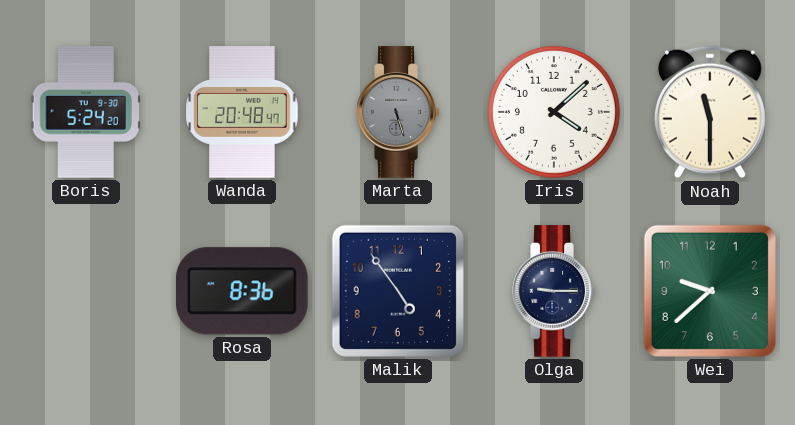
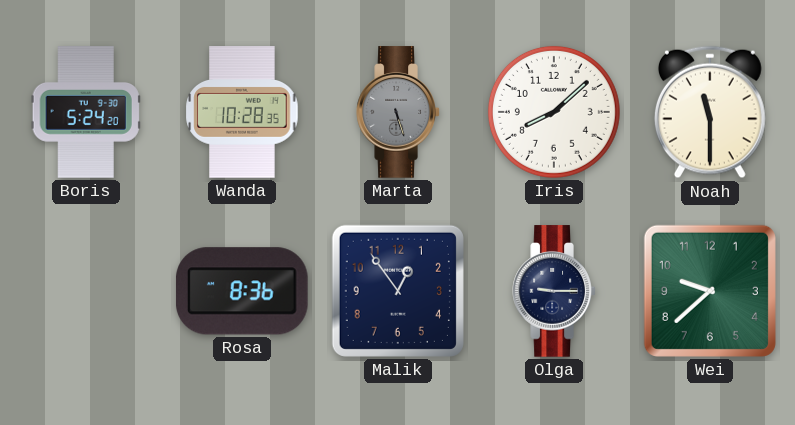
Wanda: 20:48 -> 10:28
Iris: 4:08 -> 8:08
Malik: 4:54 -> 12:54
